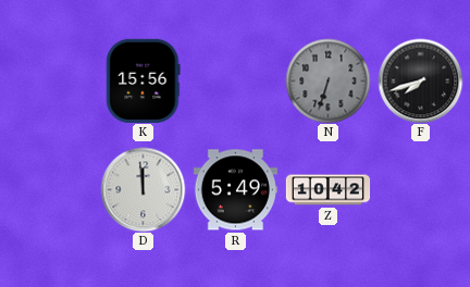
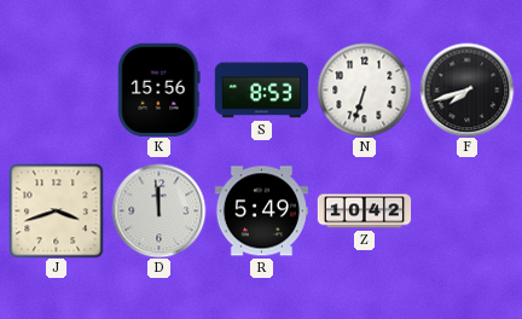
S: none -> 8:53
N dial: grey -> white
J: none -> 3:42
